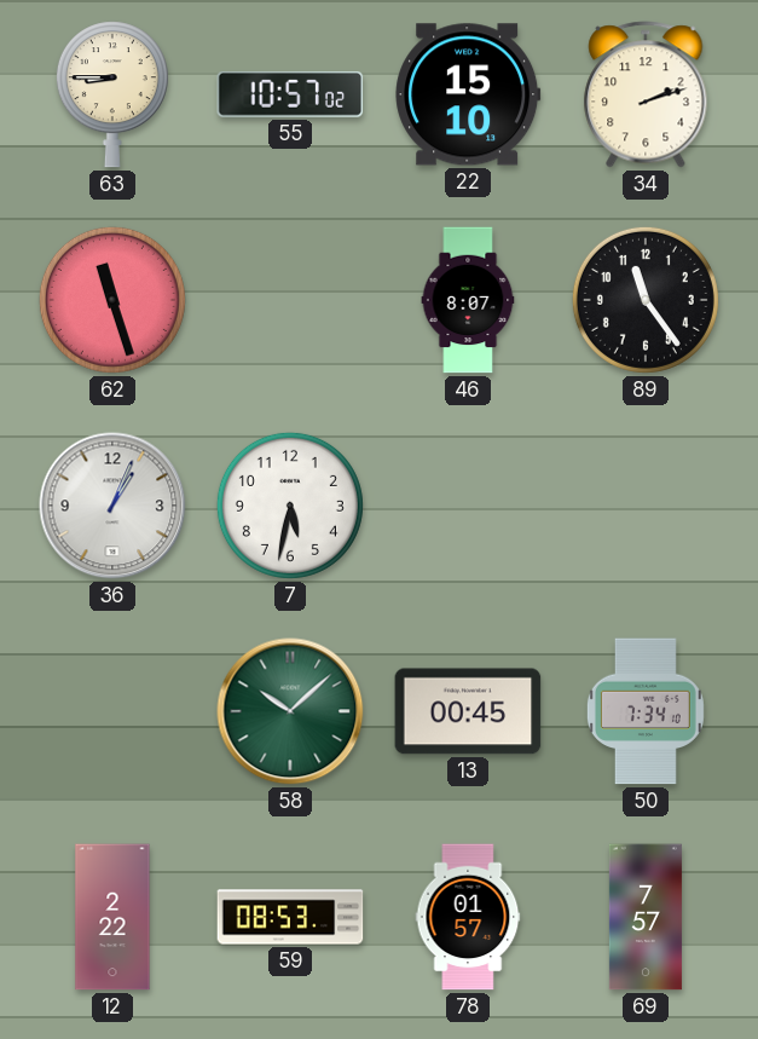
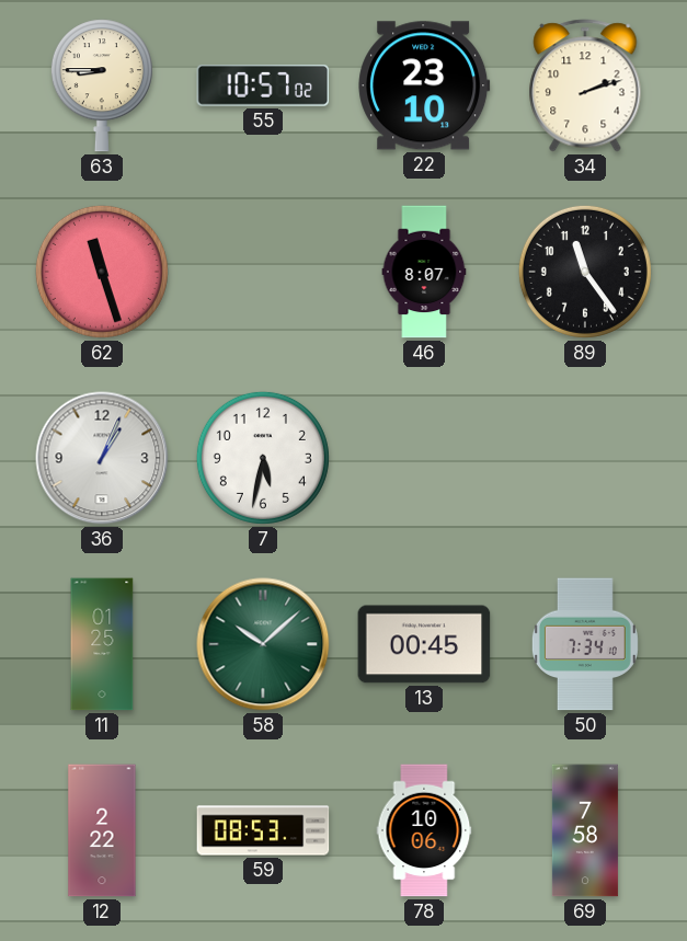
22: 15:10 -> 23:10
11: none -> 01:25
78: 01:57 -> 10:06
69: 7:57 -> 7:58
